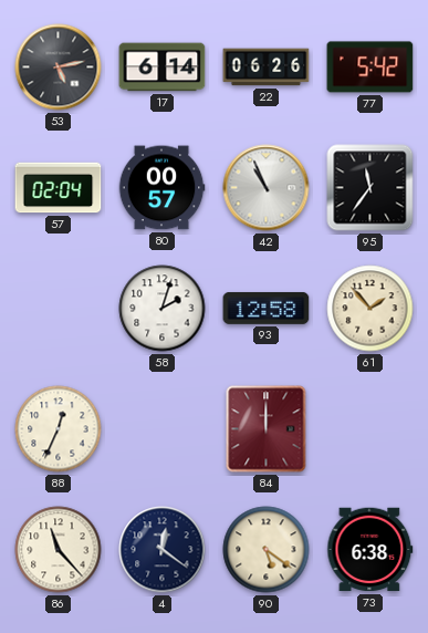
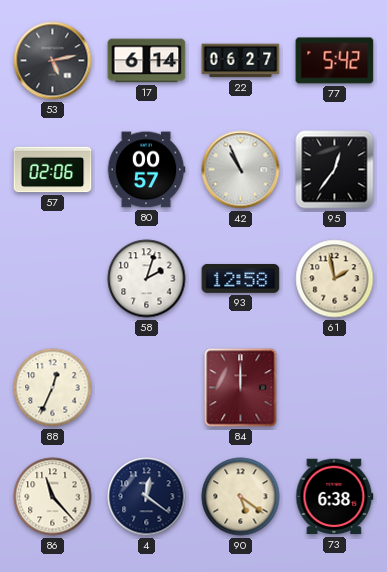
22: 06:26 -> 06:27
57: 02:04 -> 02:06
95: 11:36 -> 12:36
61: 1:53 -> 1:58
